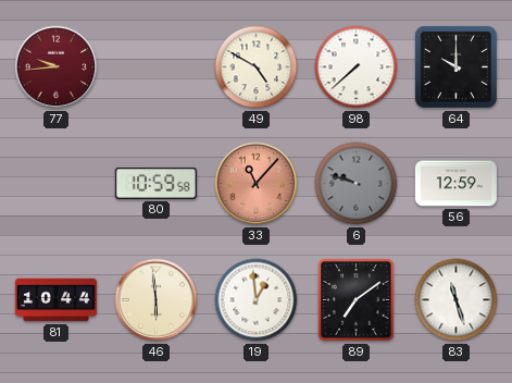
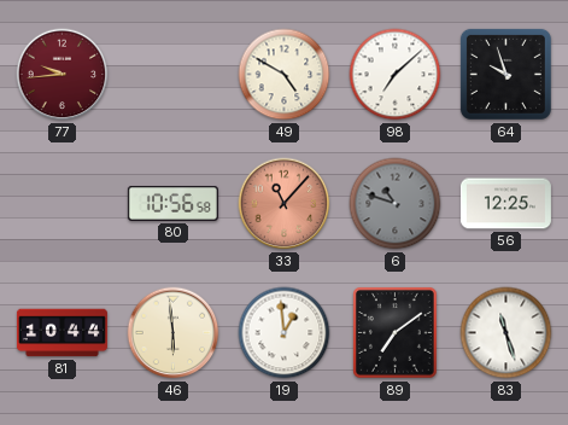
98: 7:38 -> 7:08
64: 10:00 -> 9:57
80: 10:59 -> 10:56
6: 9:48 -> 10:48
56: 12:59 -> 12:25
